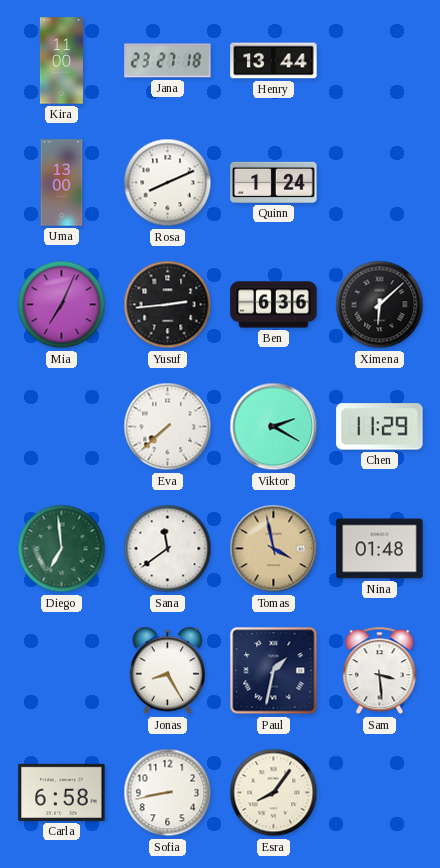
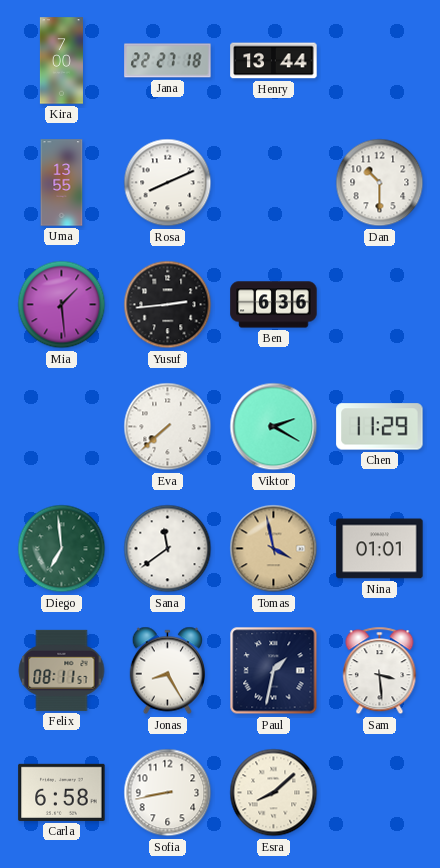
Kira: 11:00 -> 7:00
Jana: 23:27 -> 22:27
Uma: 13:00 -> 13:55
Quinn: 1:24 -> none
Dan: none -> 10:30
Mia: 7:04 -> 1:29
Ximena: 6:08 -> none
Nina: 01:48 -> 01:01
Felix: none -> 08:11
Esra: 8:06 -> 8:08
